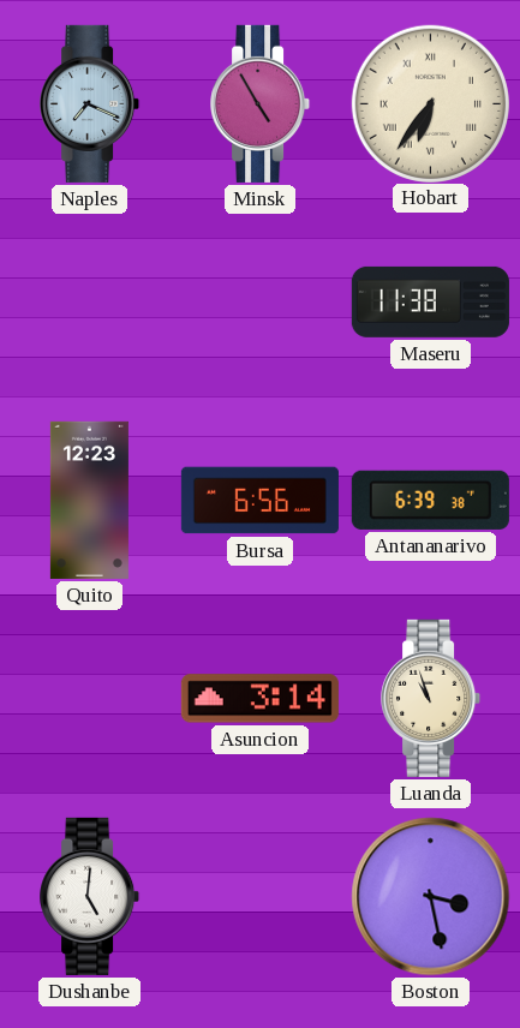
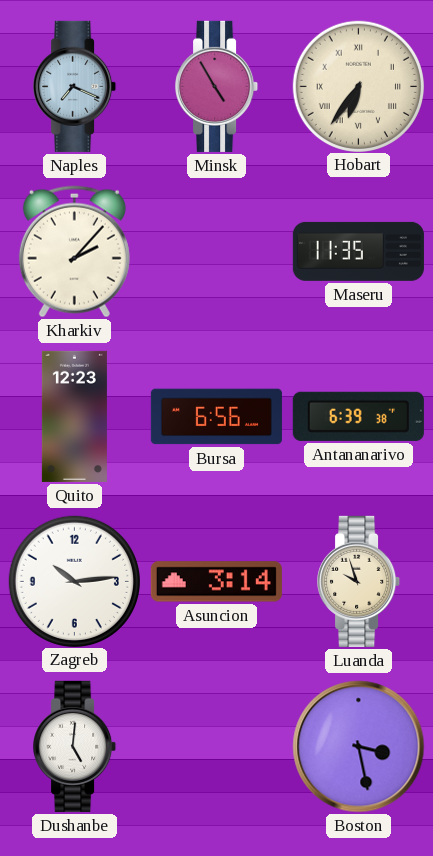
Kharkiv: none -> 2:07
Maseru: 11:38 -> 11:35
Zagreb: none -> 10:14
Luanda: 10:57 -> 9:57
